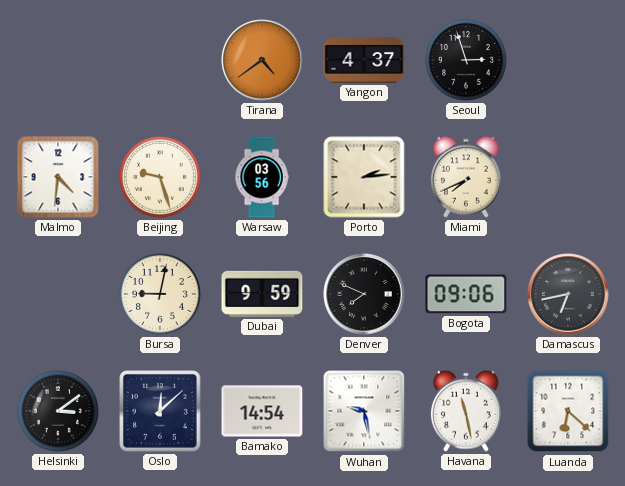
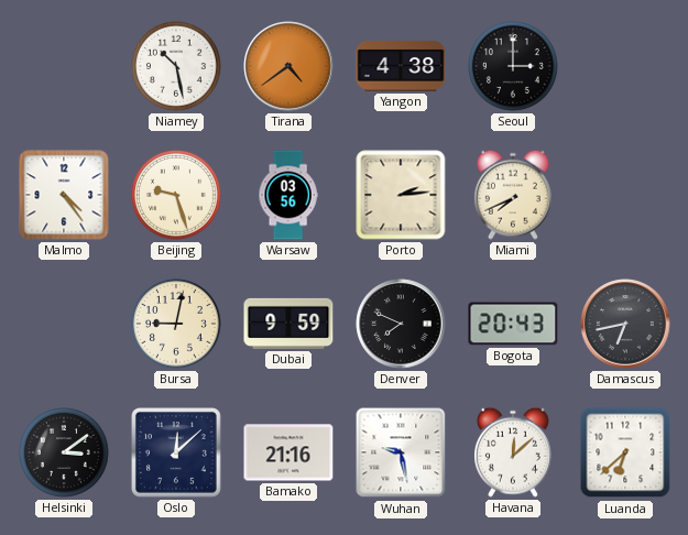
Niamey: none -> 10:28
Yangon: 4:37 -> 4:38
Seoul: 2:57 -> 3:00
Malmo: 4:31 -> 4:24
Bogota: 09:06 -> 20:43
Bamako: 14:54 -> 21:16
Havana: 11:28 -> 12:08
Luanda: 6:22 -> 6:38
